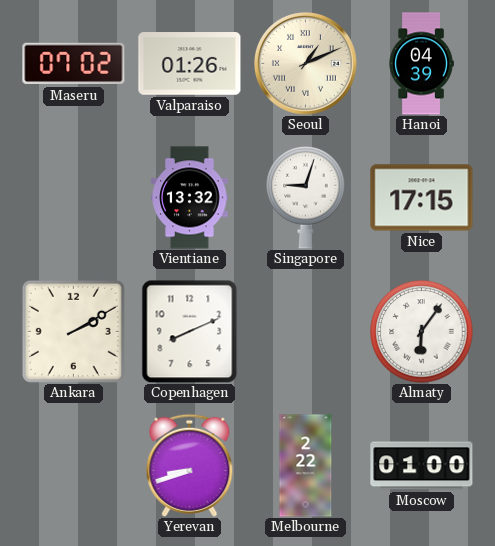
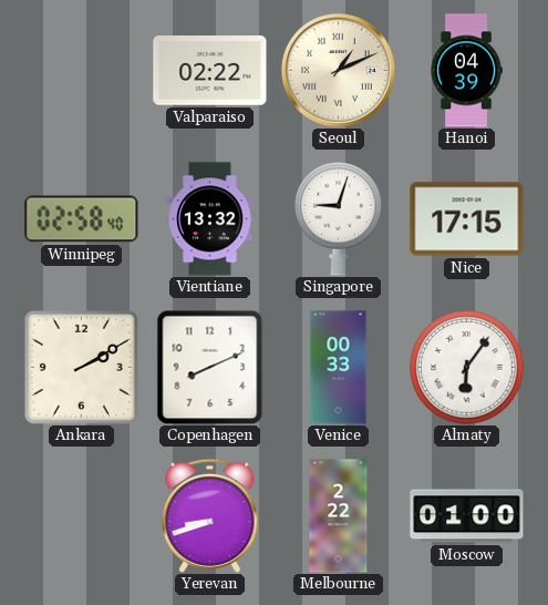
Maseru: 07:02 -> none
Valparaiso: 01:26 -> 02:22
Winnipeg: none -> 02:58
Venice: none -> 00:33
